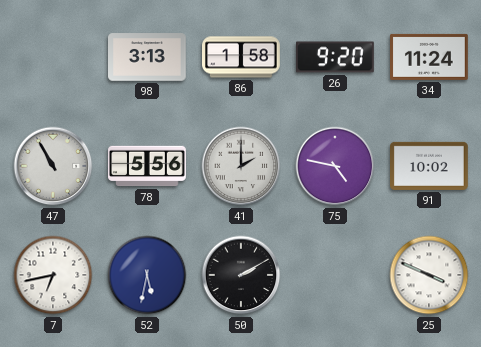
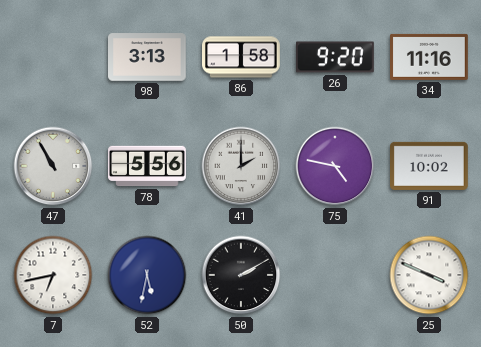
34: 11:24 -> 11:16
